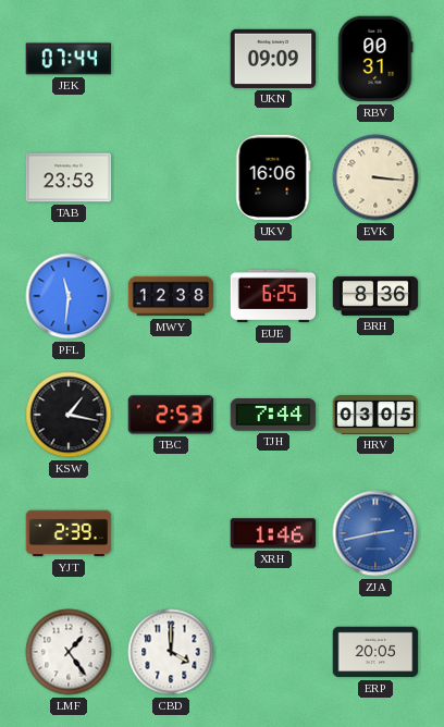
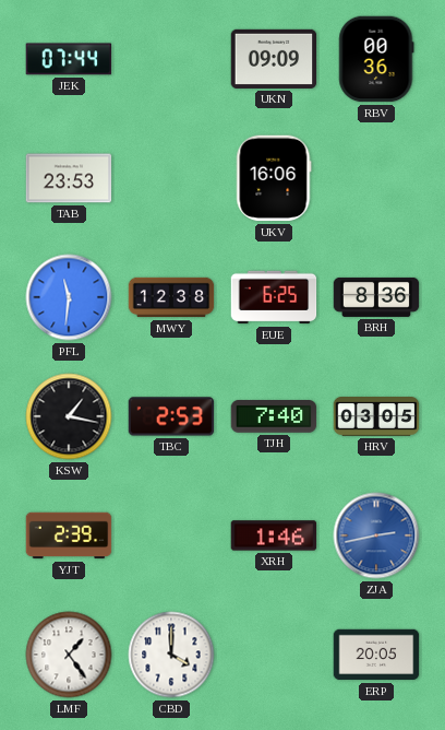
RBV: 00:31 -> 00:36
EVK: 3:16 -> none
TJH: 7:44 -> 7:40
